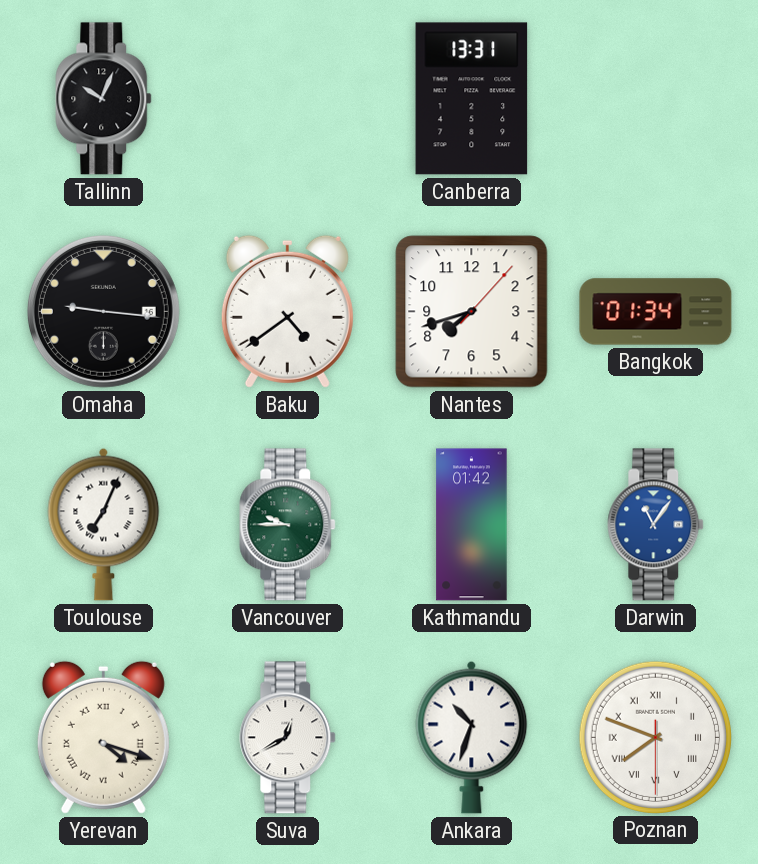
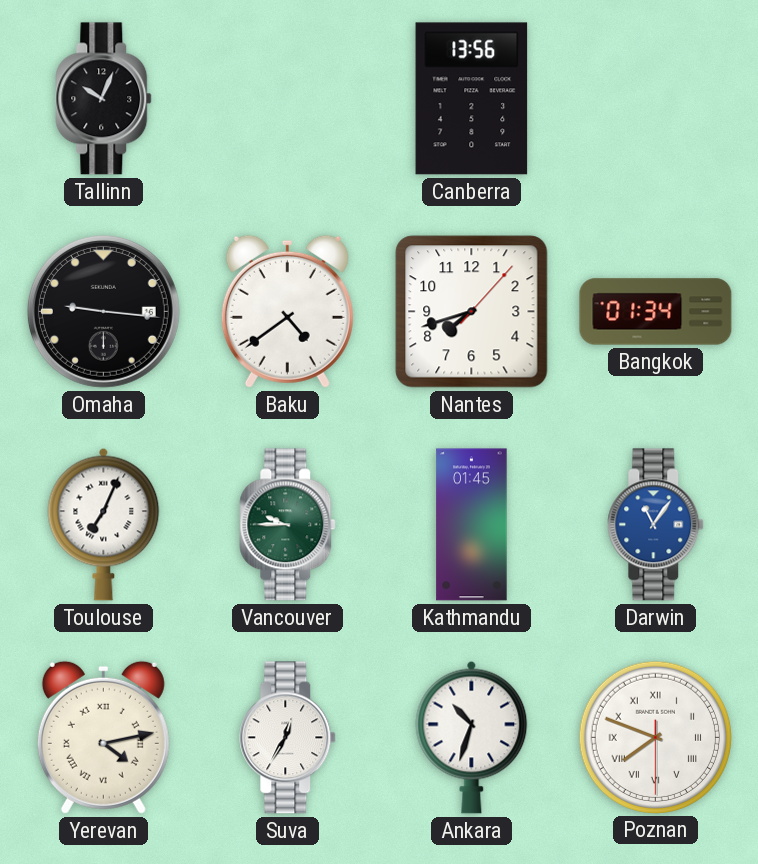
Canberra: 13:31 -> 13:56
Kathmandu: 01:42 -> 01:45
Yerevan: 4:18 -> 4:13
Suva: 12:40 -> 12:35
